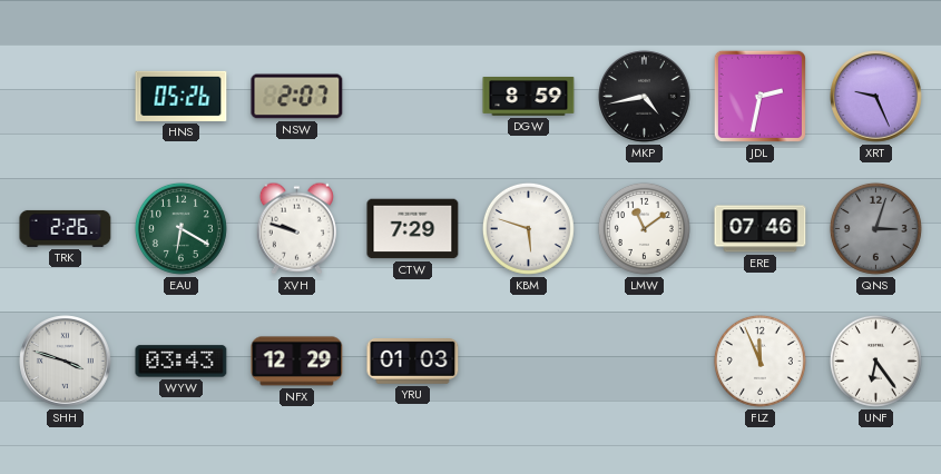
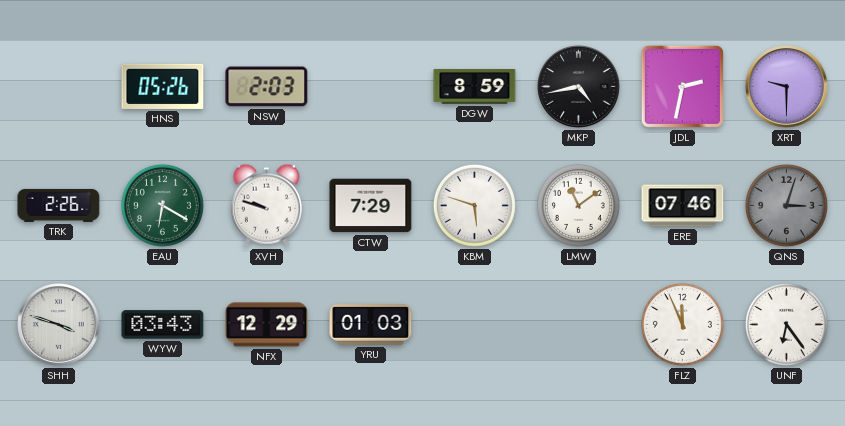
NSW: 2:07 -> 2:03
XRT: 9:26 -> 9:30
